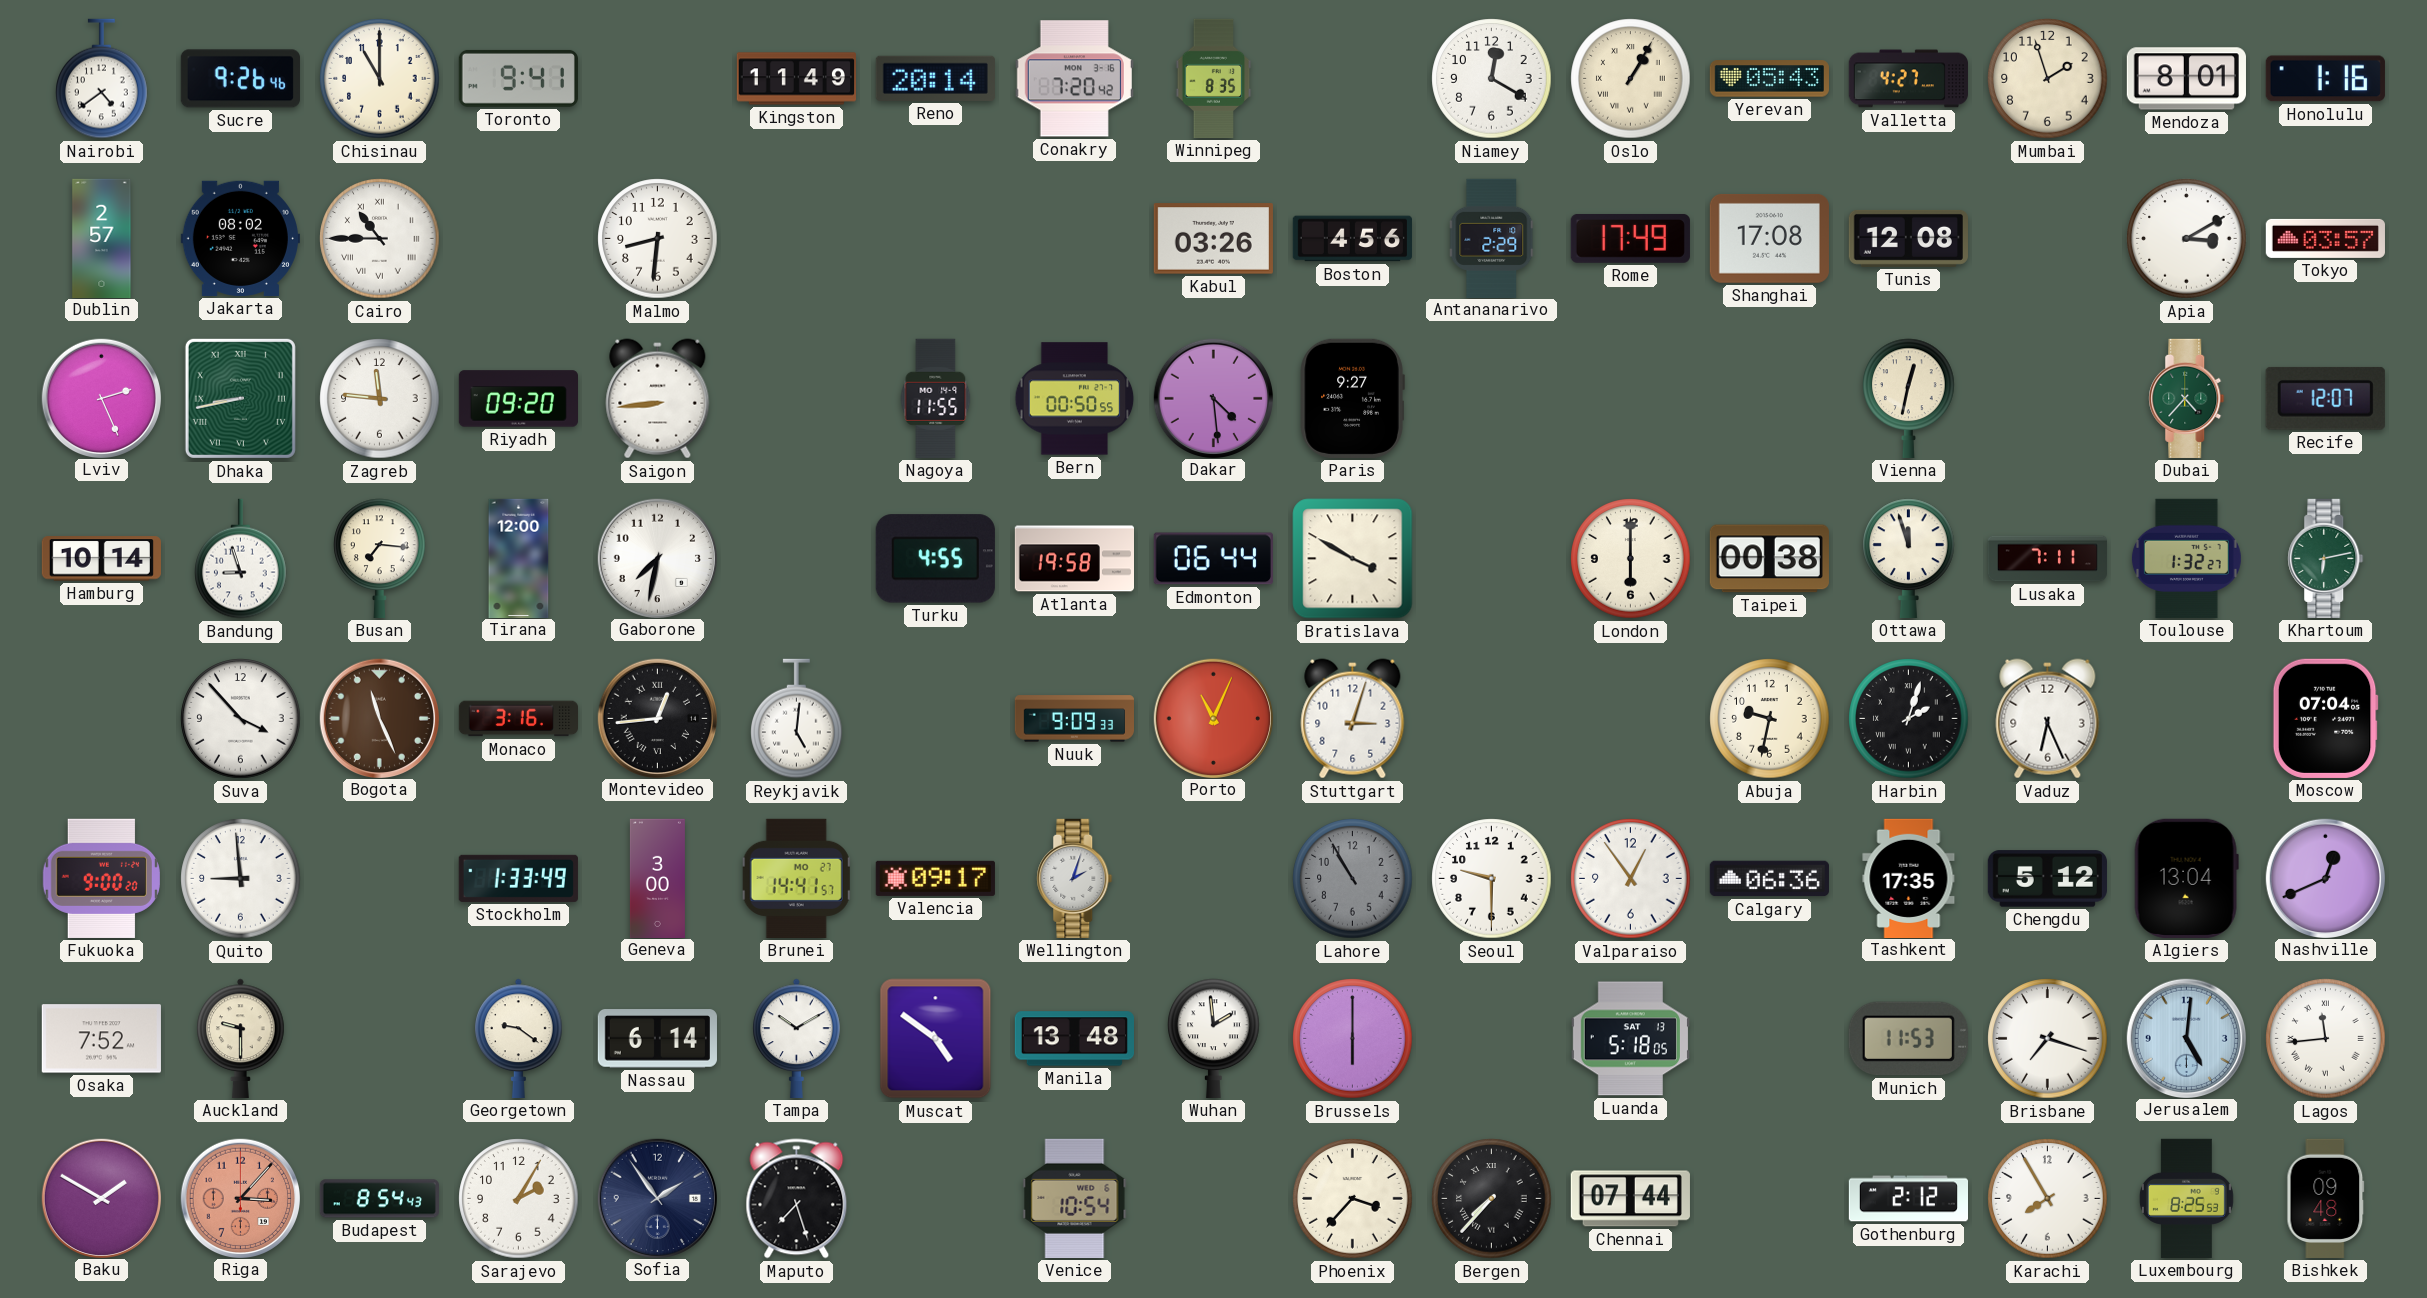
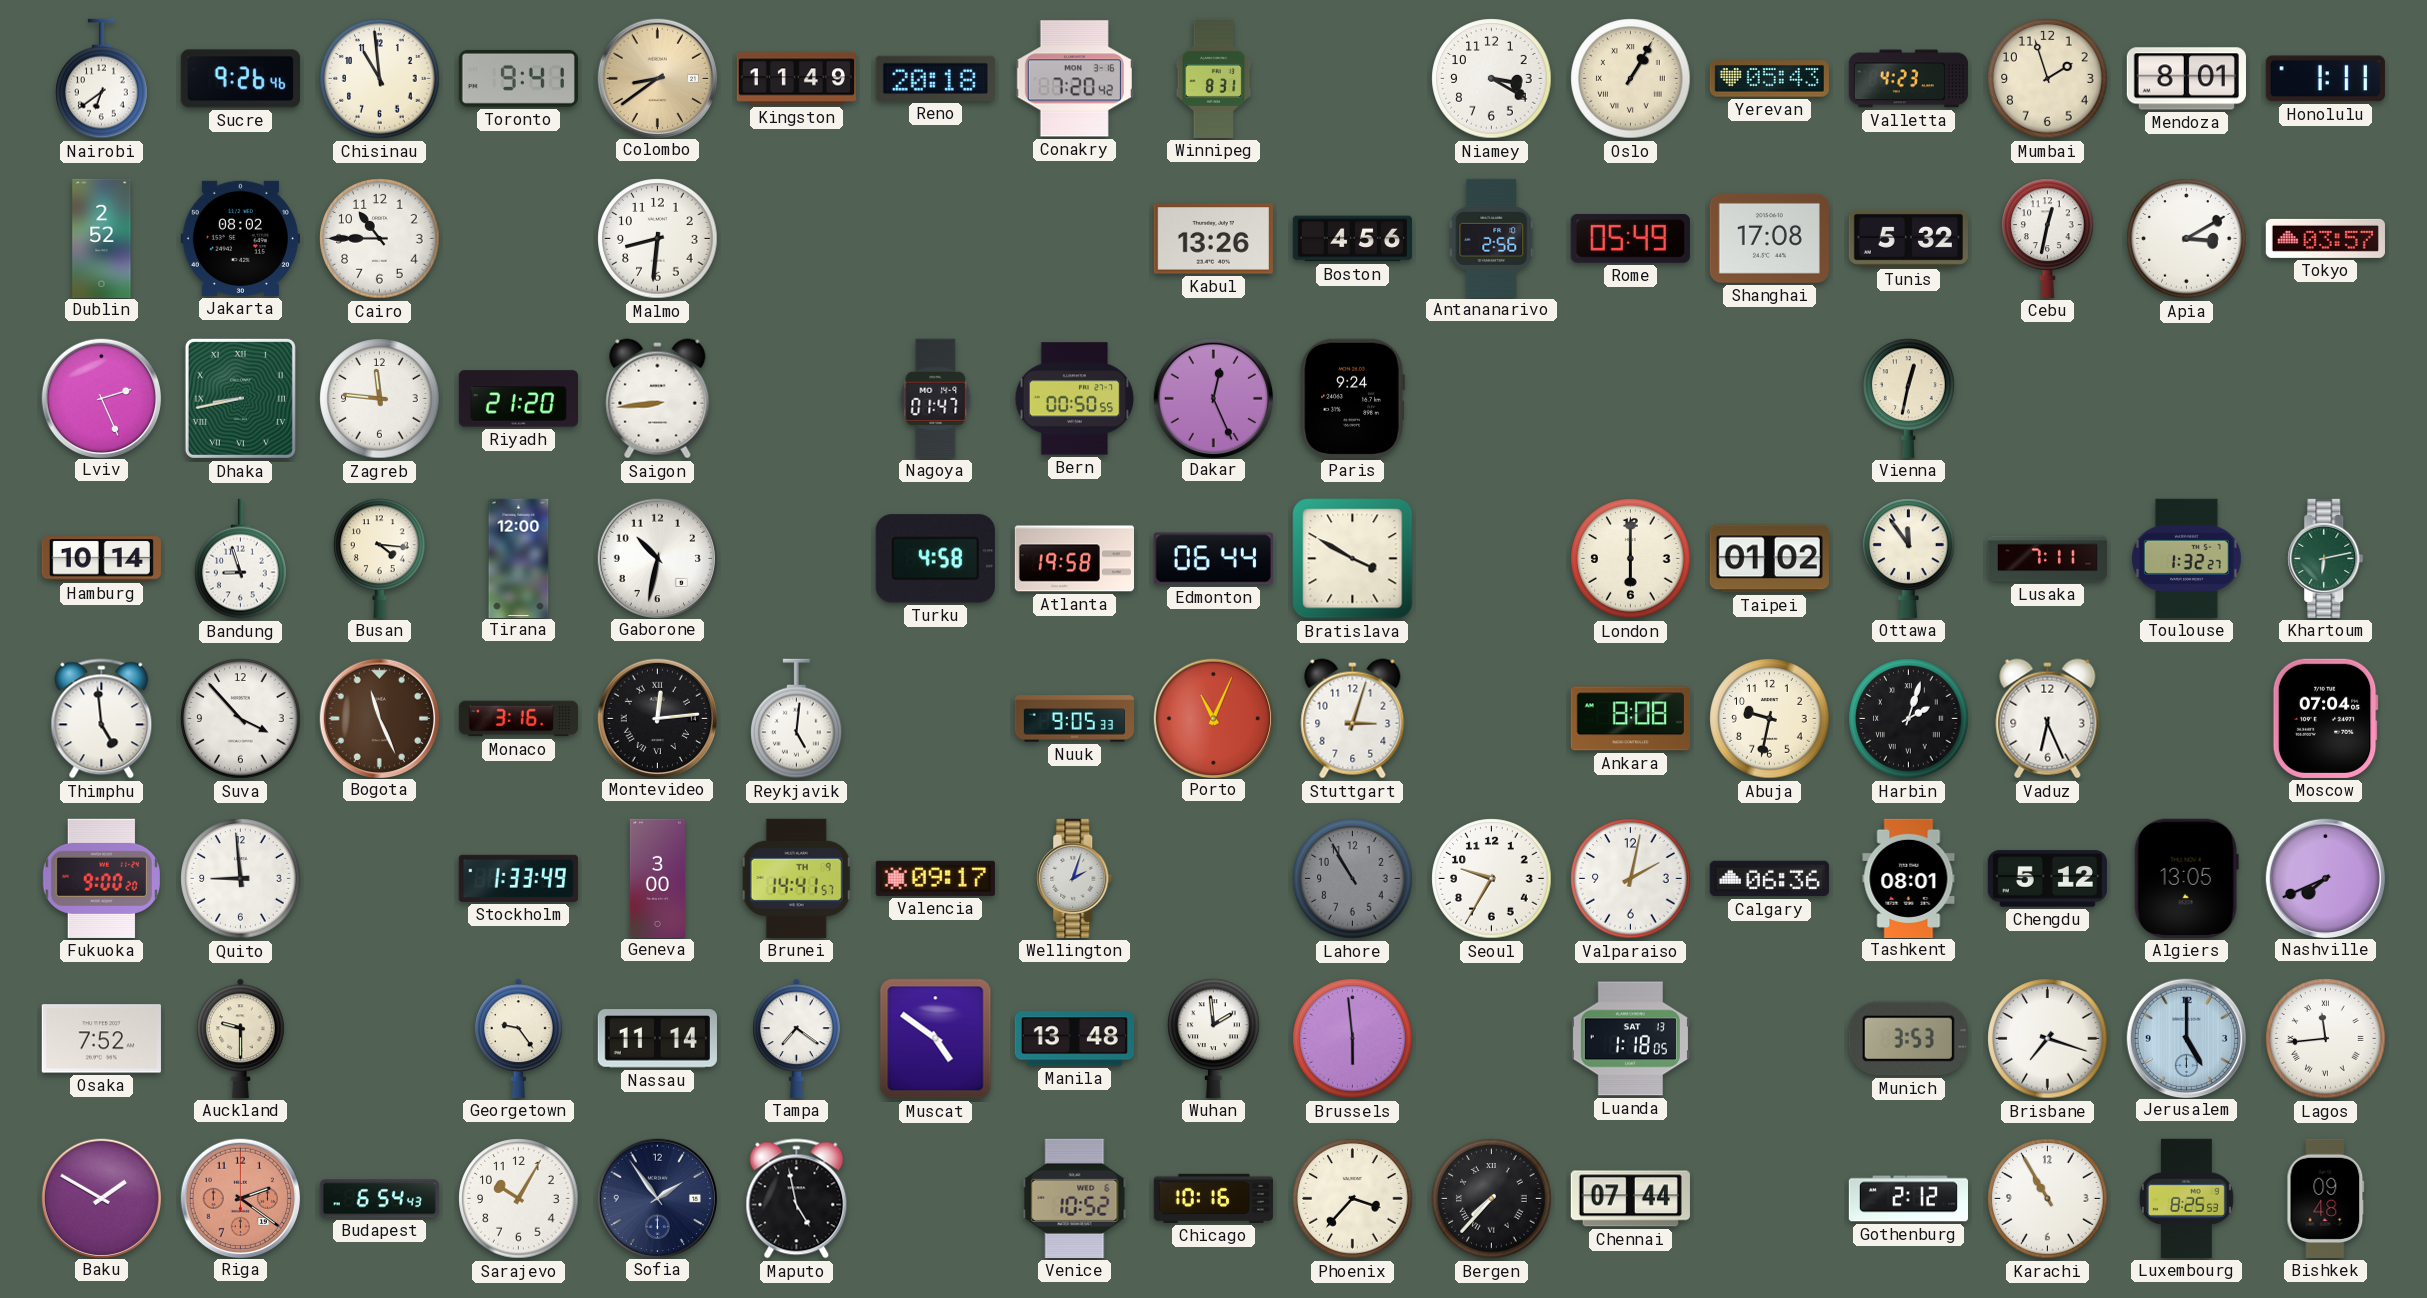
Nairobi: 4:39 -> 6:39
Chisinau: 11:00 -> 10:59
Colombo: none -> 8:39
Reno: 20:14 -> 20:18
Winnipeg: 8:35 -> 8:31
Niamey: 12:20 -> 3:20
Valletta: 4:27 -> 4:23
Honolulu: 1:16 -> 1:11
Dublin: 2:57 -> 2:52
Cairo numerals: Roman -> Arabic
Kabul: 03:26 -> 13:26
Antananarivo: 2:29 -> 2:56
Rome: 17:49 -> 05:49
Tunis: 12:08 -> 5:32
Cebu: none -> 12:32
Riyadh: 09:20 -> 21:20
Nagoya: 11:55 -> 01:47
Dakar: 4:29 -> 12:26
Paris: 9:27 -> 9:24
Dubai: 4:37 -> none
Recife: 12:07 -> none
Busan: 7:16 -> 4:16
Gaborone: 7:32 -> 10:32
Turku: 4:55 -> 4:58
Taipei: 00:38 -> 01:02
Ottawa: 11:57 -> 11:54
Thimphu: none -> 4:59
Montevideo: 12:44 -> 12:14
Nuuk: 9:09 -> 9:05
Ankara: none -> 8:08
Brunei date: MO 27 -> TH 9
Seoul: 9:30 -> 9:35
Valparaiso: 12:54 -> 2:02
Tashkent: 17:35 -> 08:01
Algiers: 13:04 -> 13:05
Nashville: 12:41 -> 7:41
Georgetown: 9:21 -> 9:24
Nassau: 6:14 -> 11:14
Tampa: 10:10 -> 7:21
Brussels: 6:00 -> 5:59
Luanda: 5:18 -> 1:18
Munich: 11:53 -> 3:53
Jerusalem: 5:01 -> 5:00
Riga: 3:07 -> 2:21
Budapest: 8:54 -> 6:54
Sarajevo: 2:05 -> 10:05
Maputo: 7:27 -> 4:58
Venice: 10:54 -> 10:52
Chicago: none -> 10:16
Karachi: 7:55 -> 10:55
